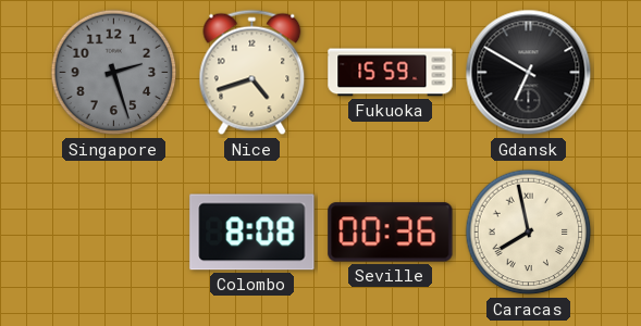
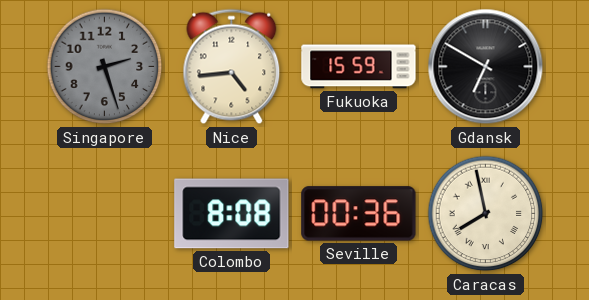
Nice: 4:42 -> 4:44
